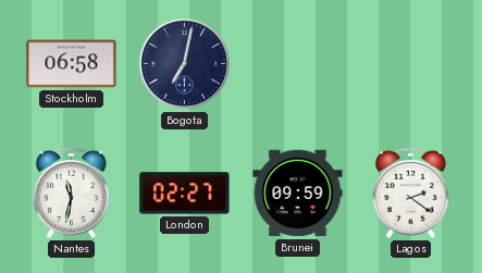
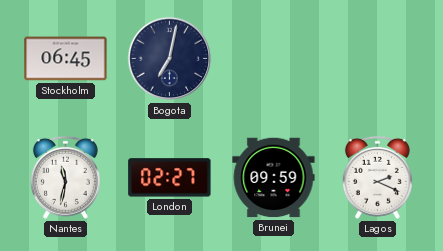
Stockholm: 06:58 -> 06:45
Lagos: 2:21 -> 2:19
